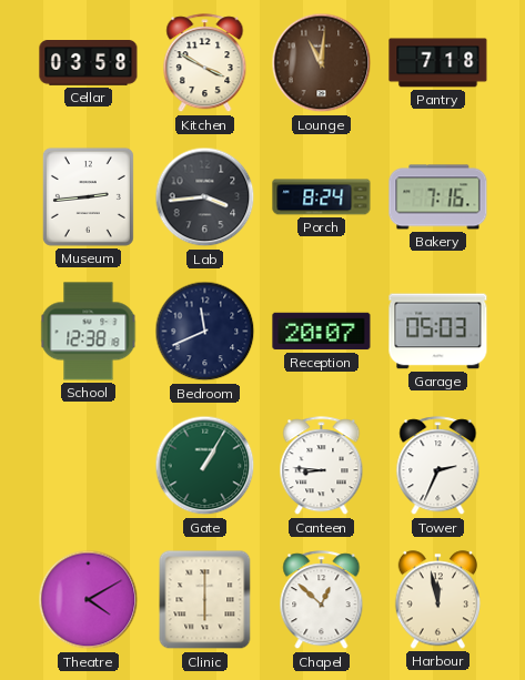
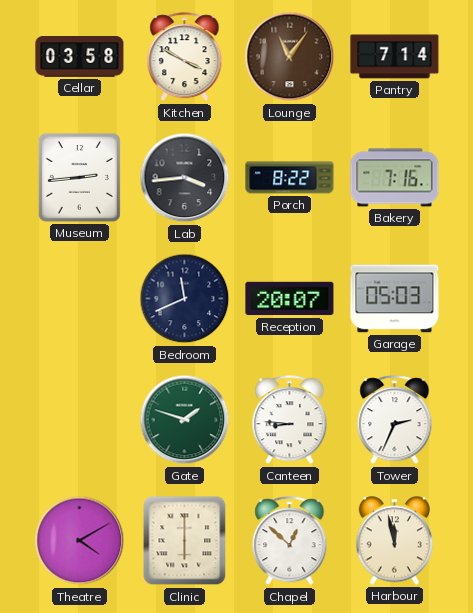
Lounge: 11:01 -> 11:06
Pantry: 7:18 -> 7:14
Porch: 8:24 -> 8:22
School: 12:38 -> none
Gate: 1:05 -> 1:48
